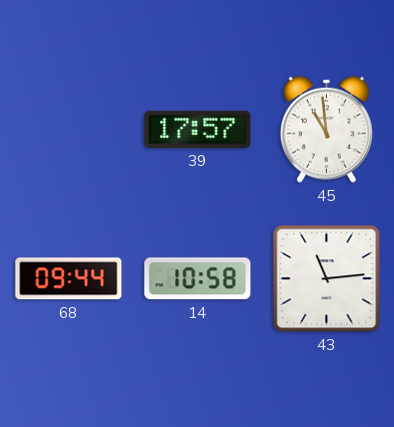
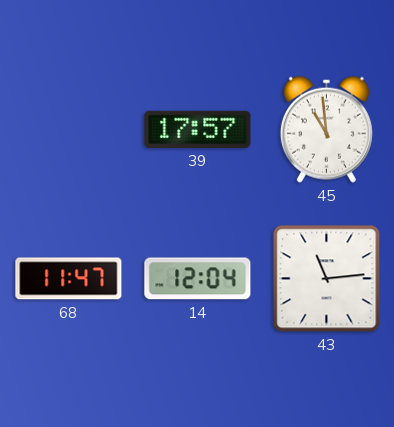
68: 09:44 -> 11:47
14: 10:58 -> 12:04
